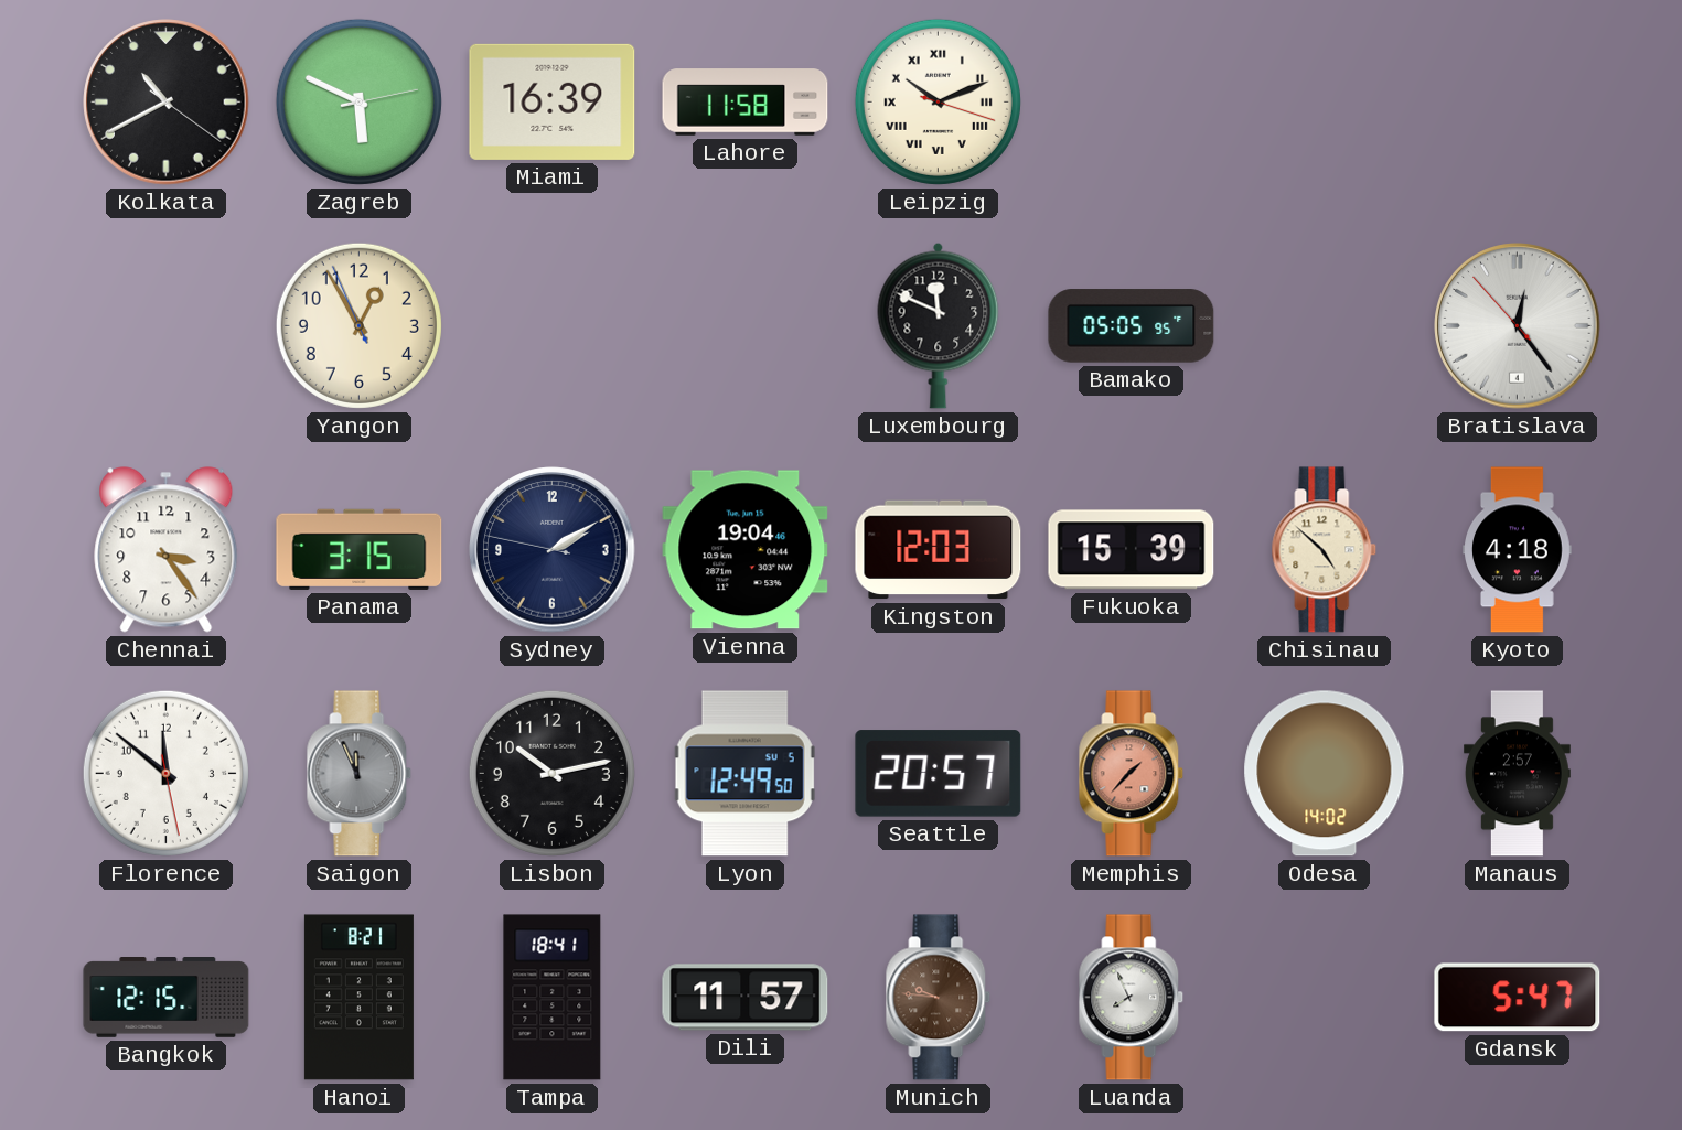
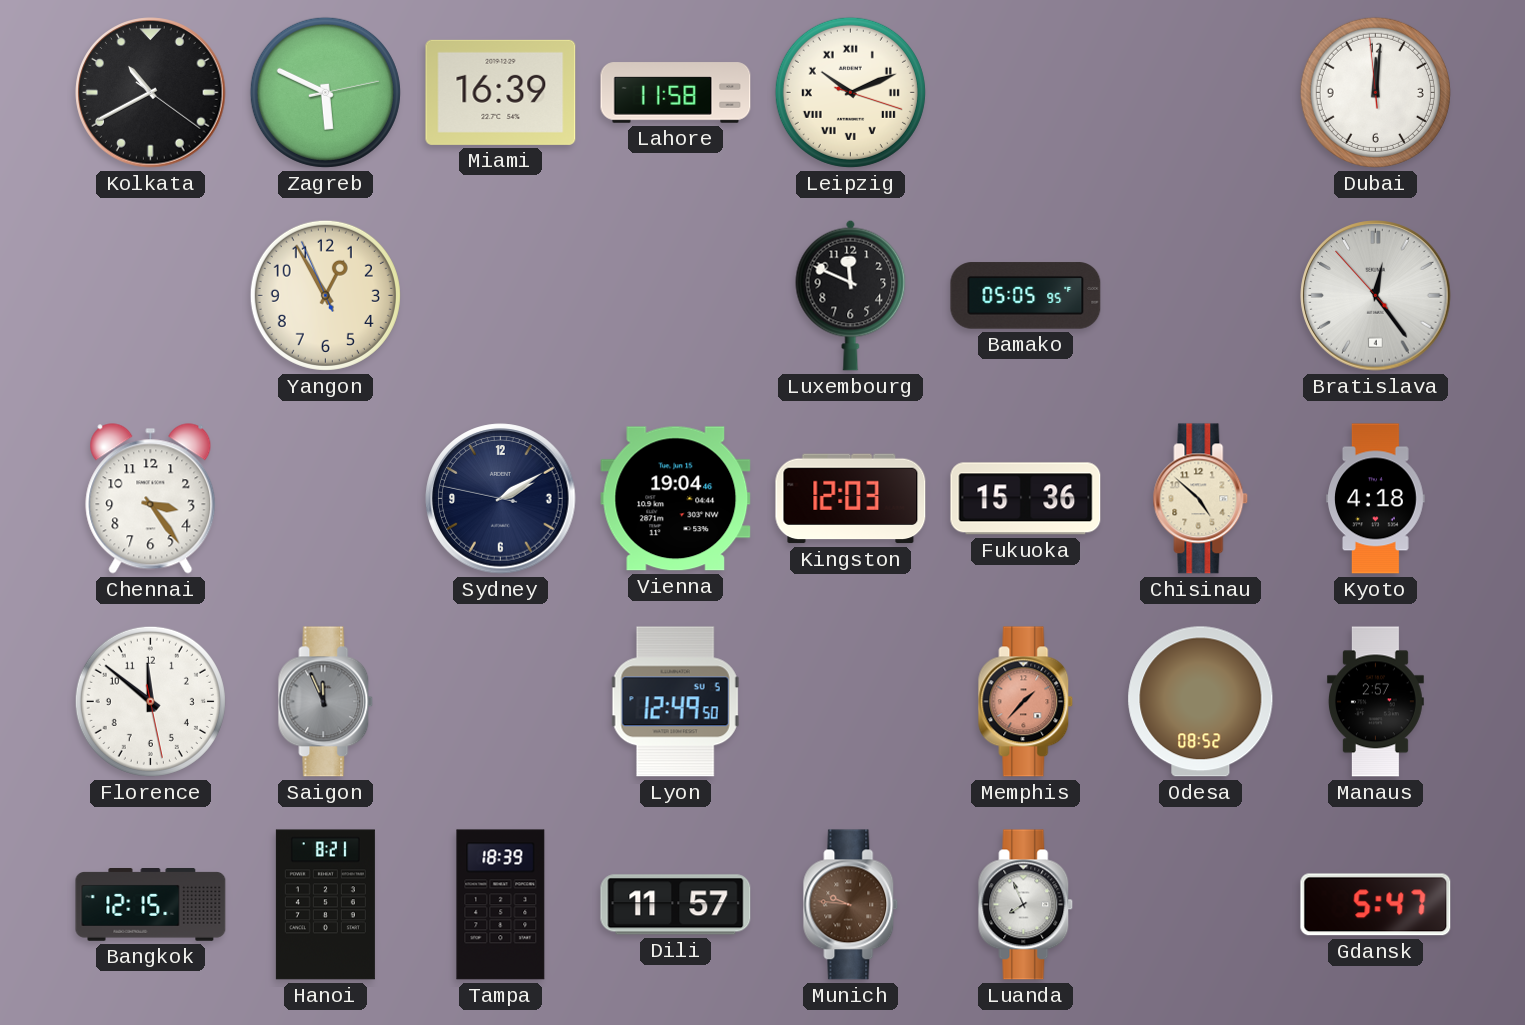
Dubai: none -> 12:00
Panama: 3:15 -> none
Fukuoka: 15:39 -> 15:36
Lisbon: 10:13 -> none
Seattle: 20:57 -> none
Odesa: 14:02 -> 08:52
Tampa: 18:41 -> 18:39
